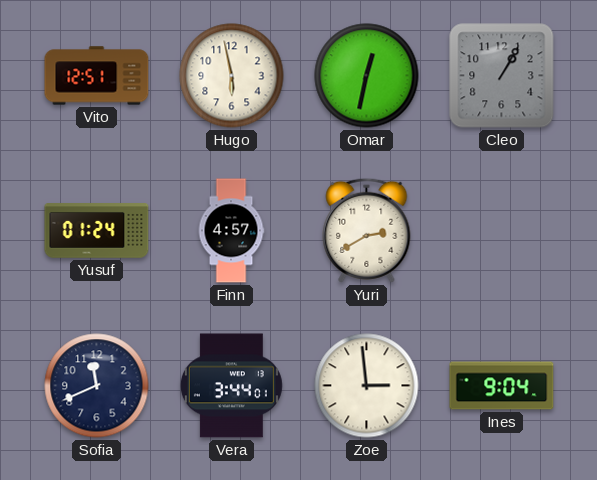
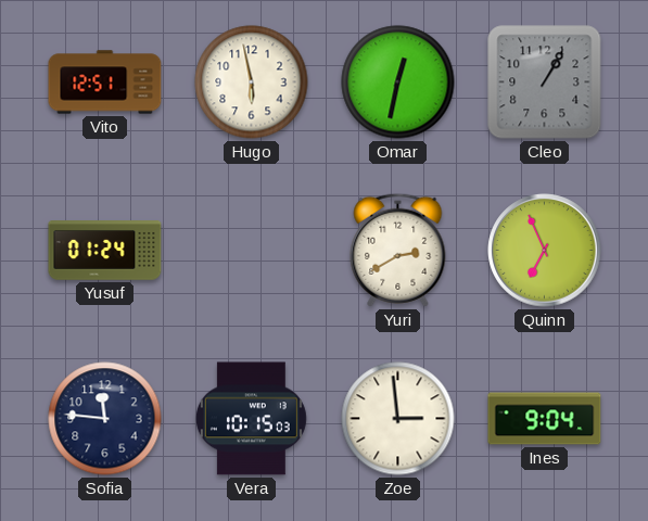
Finn: 4:57 -> none
Quinn: none -> 6:56
Sofia: 11:41 -> 11:46
Vera: 3:44 -> 10:15
